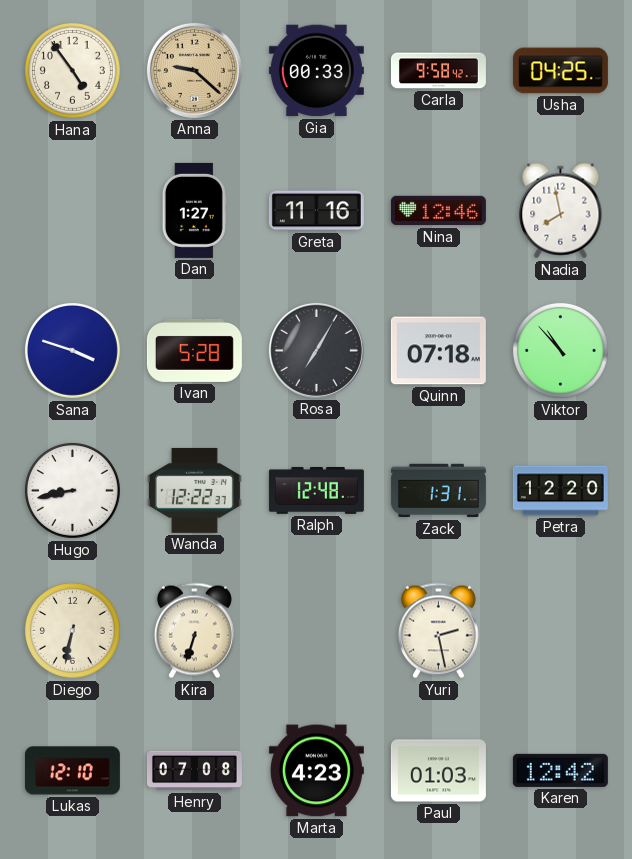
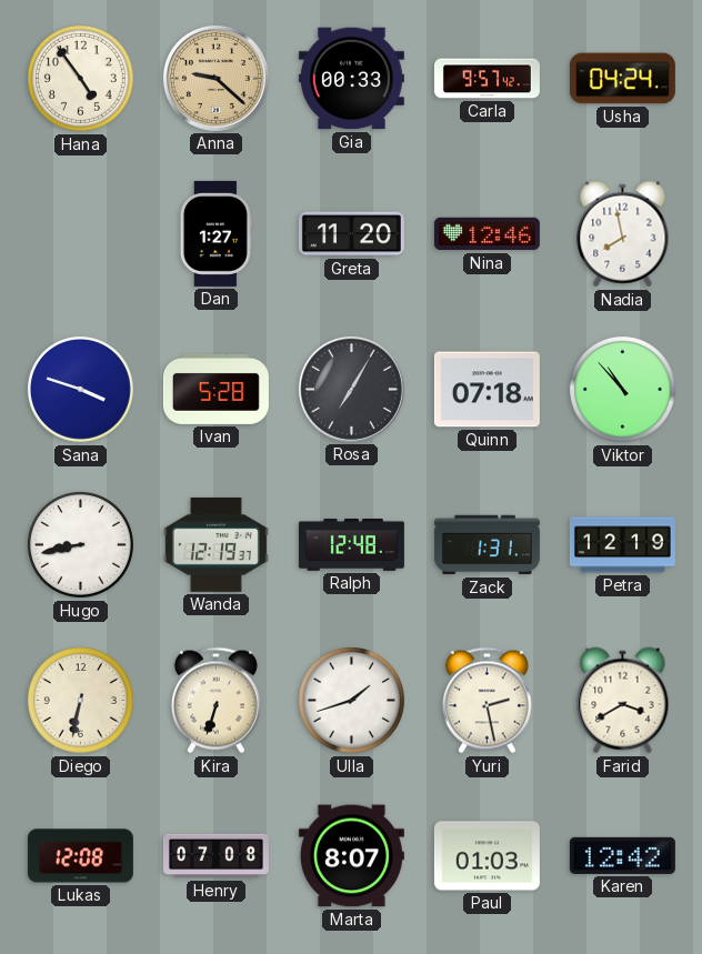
Carla: 9:58 -> 9:57
Usha: 04:25 -> 04:24
Greta: 11:16 -> 11:20
Wanda: 12:22 -> 12:19
Petra: 12:20 -> 12:19
Ulla: none -> 1:42
Farid: none -> 3:40
Lukas: 12:10 -> 12:08
Marta: 4:23 -> 8:07
